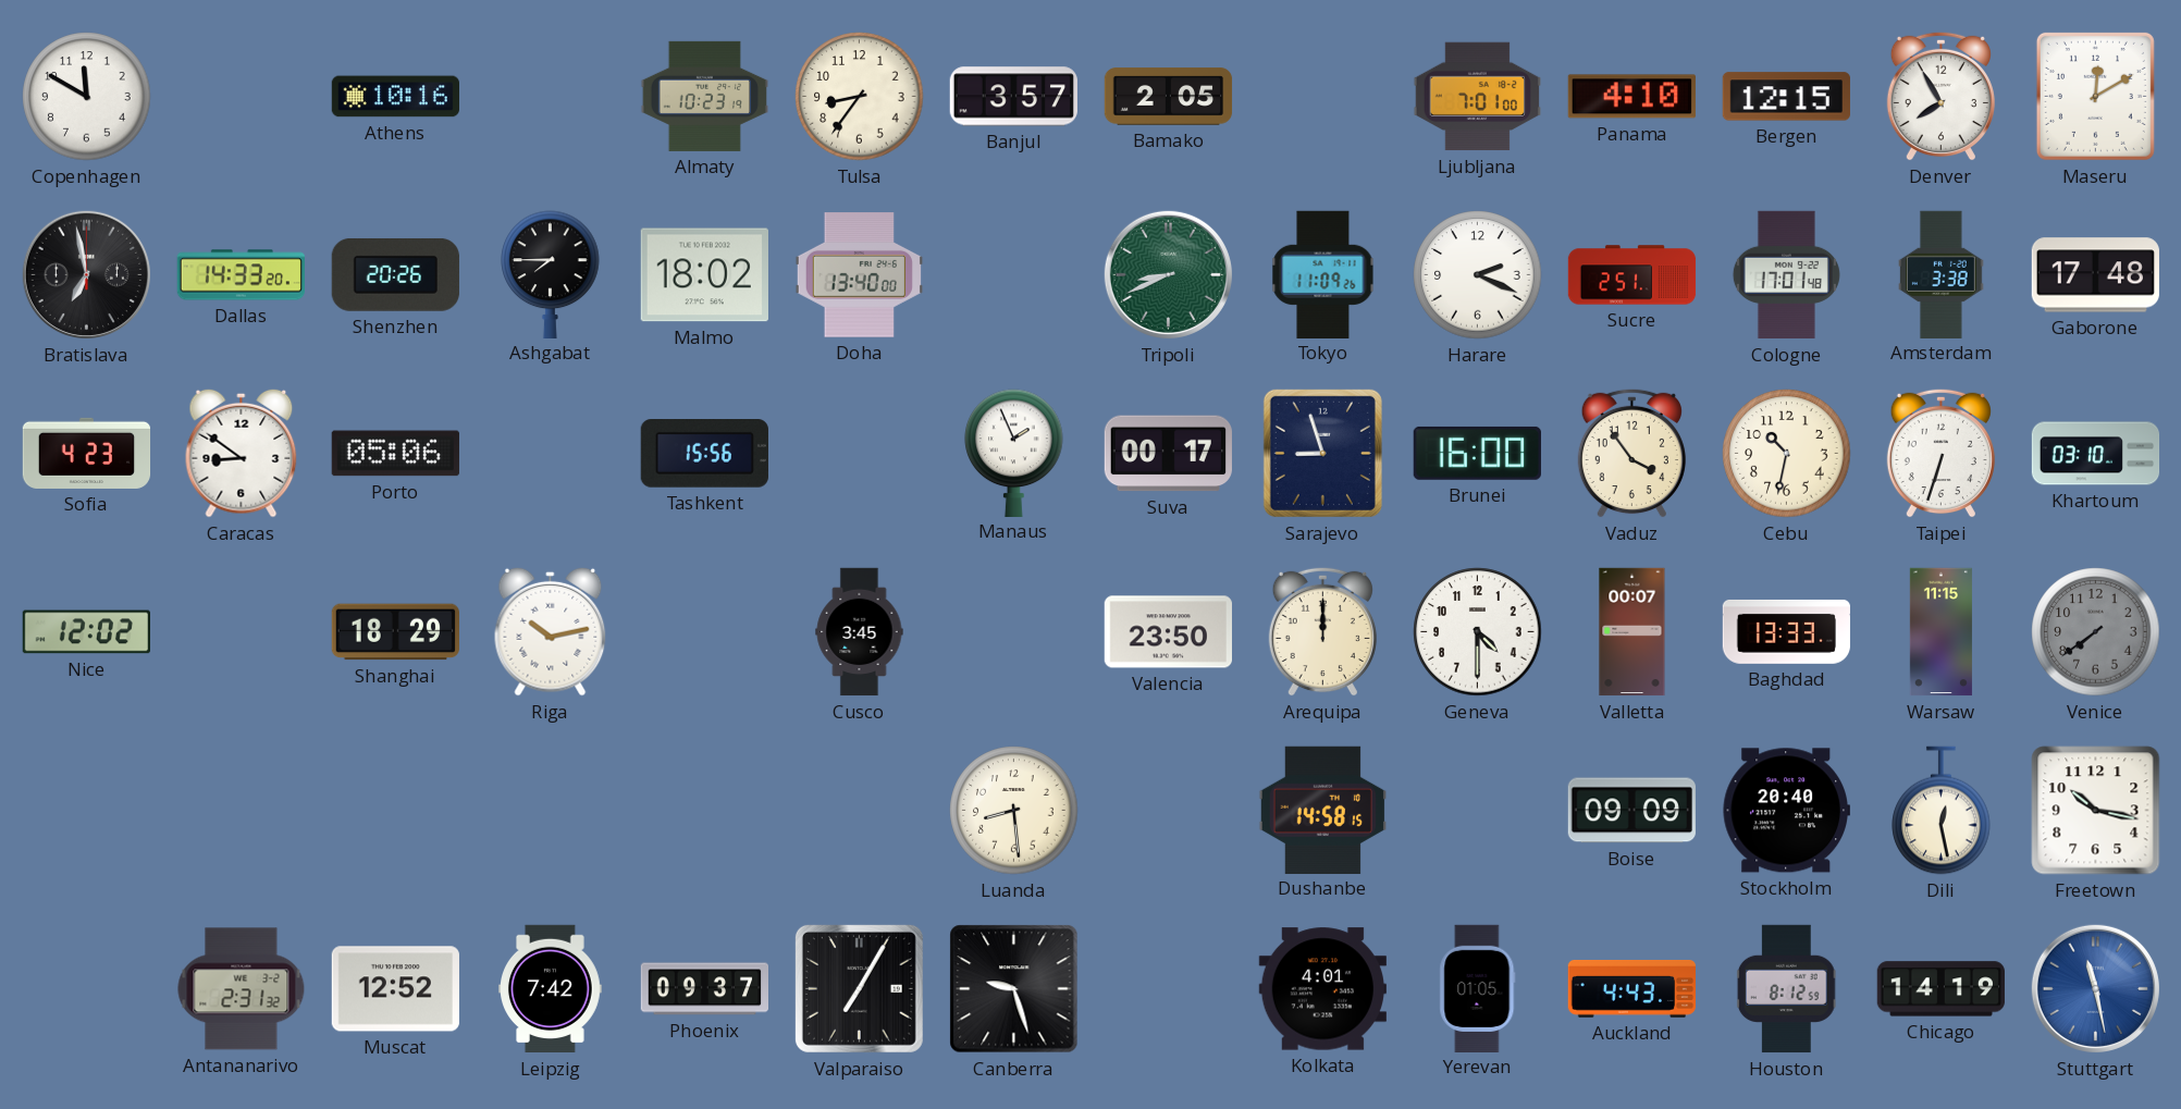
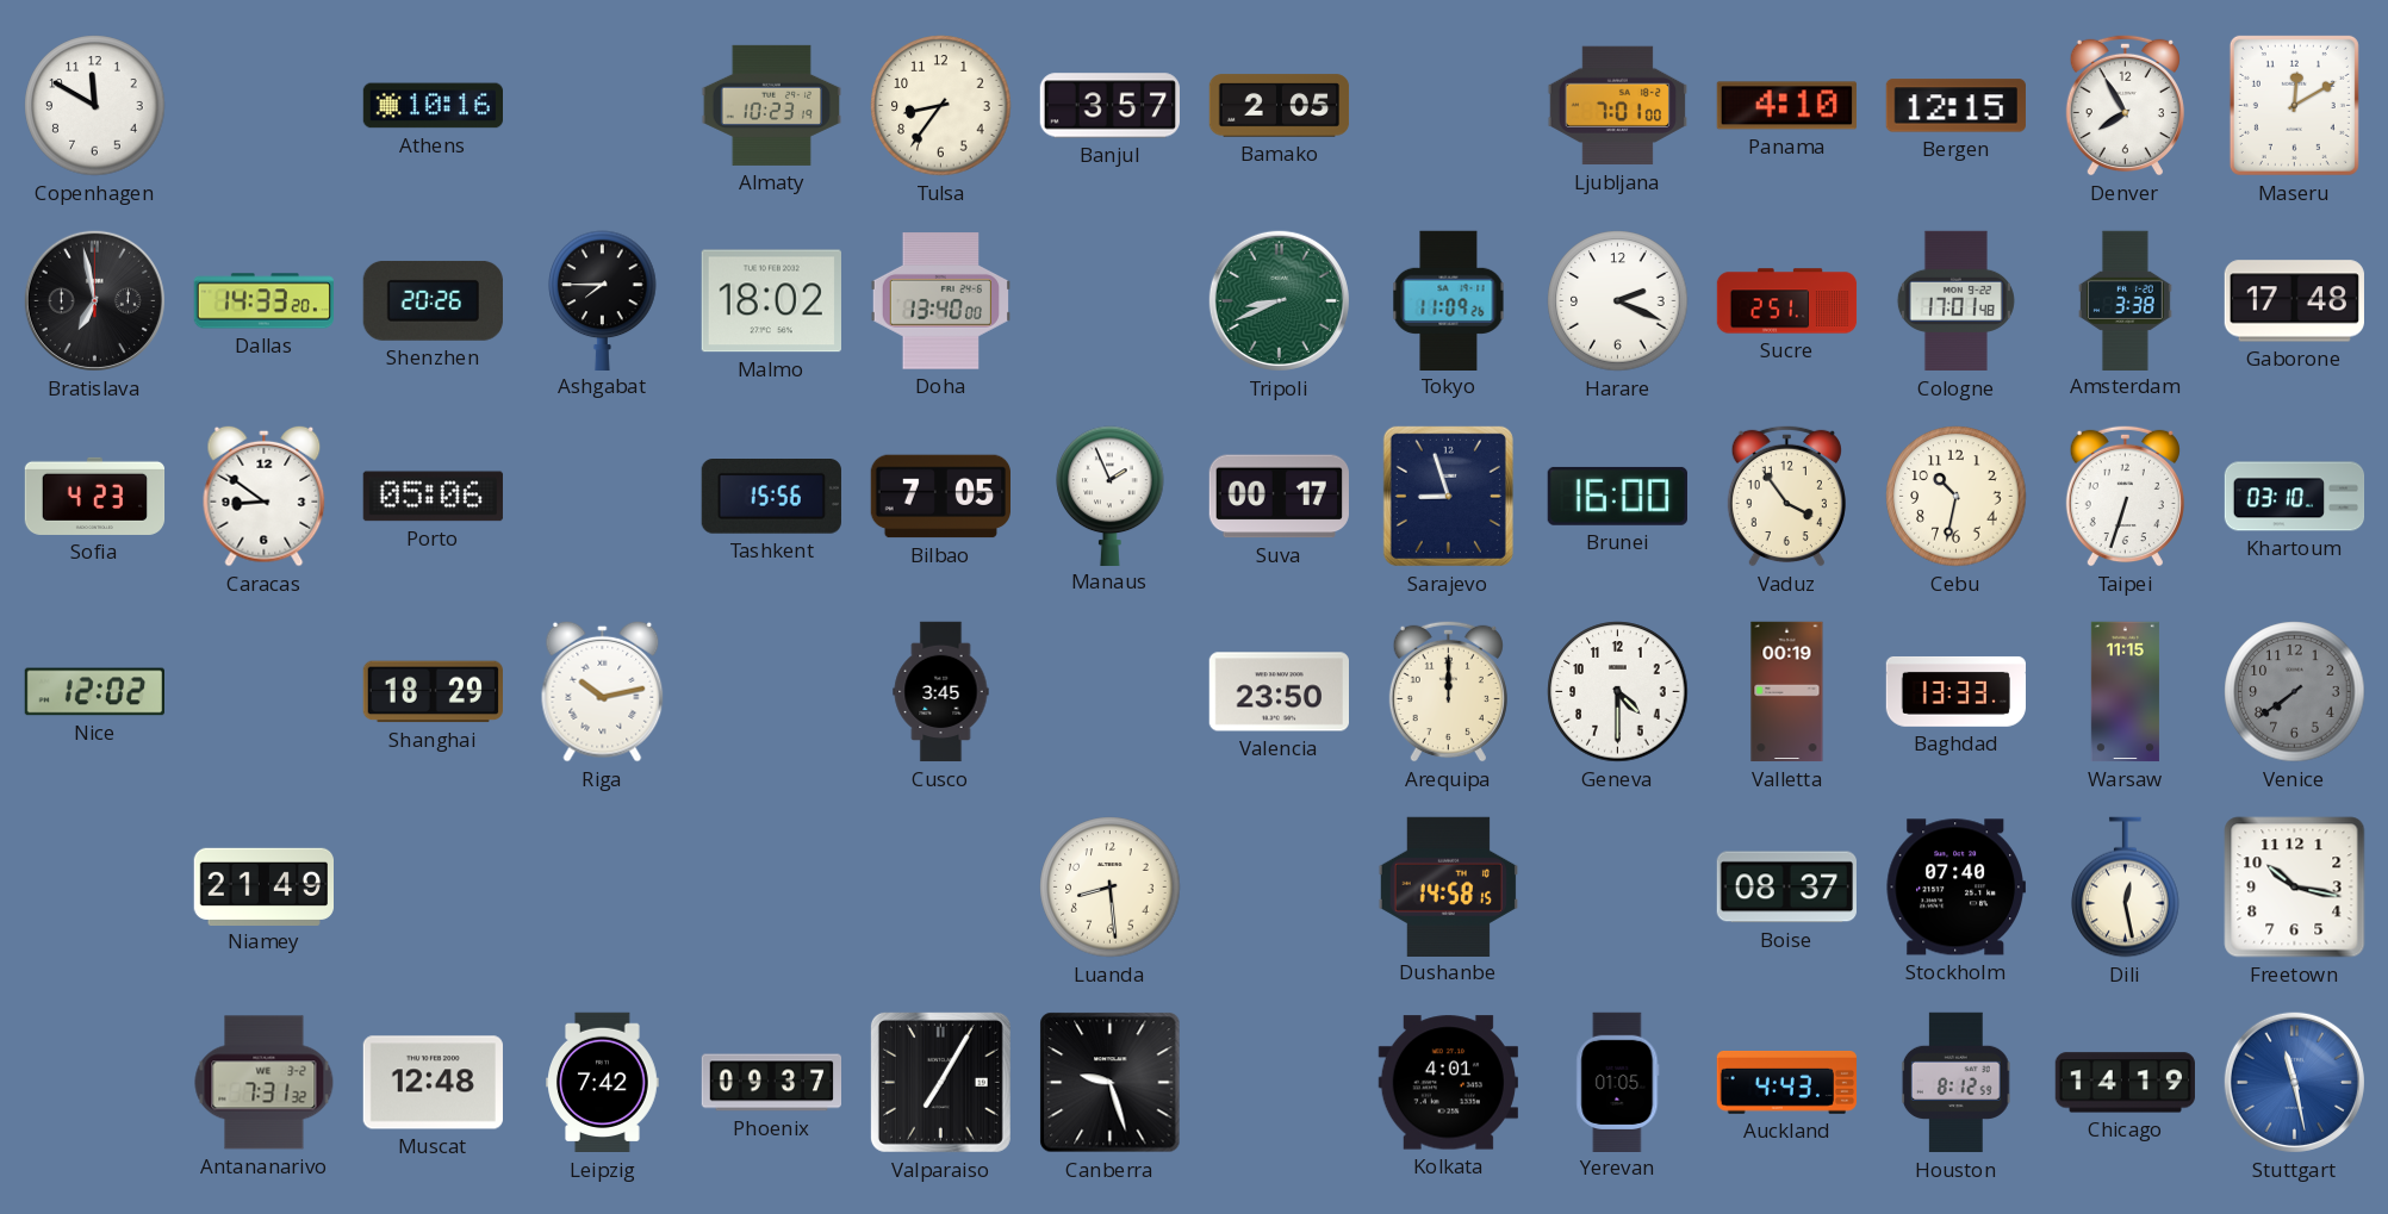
Bilbao: none -> 7:05
Valletta: 00:07 -> 00:19
Niamey: none -> 21:49
Boise: 09:09 -> 08:37
Stockholm: 20:40 -> 07:40
Antananarivo: 2:31 -> 7:31
Muscat: 12:52 -> 12:48
